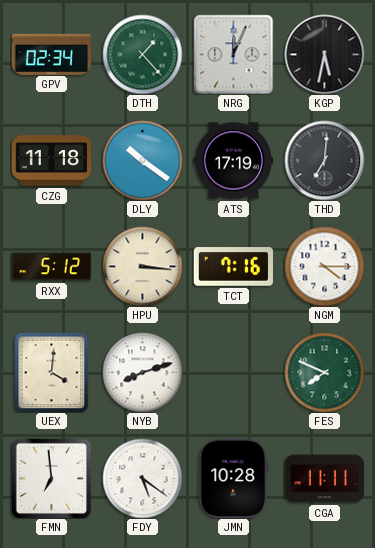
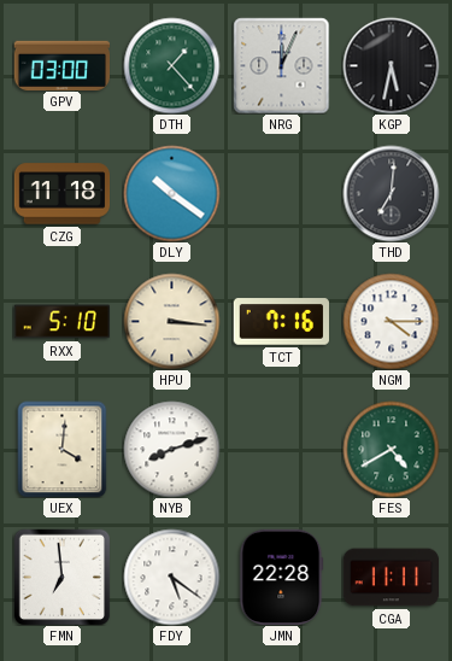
GPV: 02:34 -> 03:00
ATS: 17:19 -> none
RXX: 5:12 -> 5:10
FES: 7:49 -> 4:40
JMN: 10:28 -> 22:28
